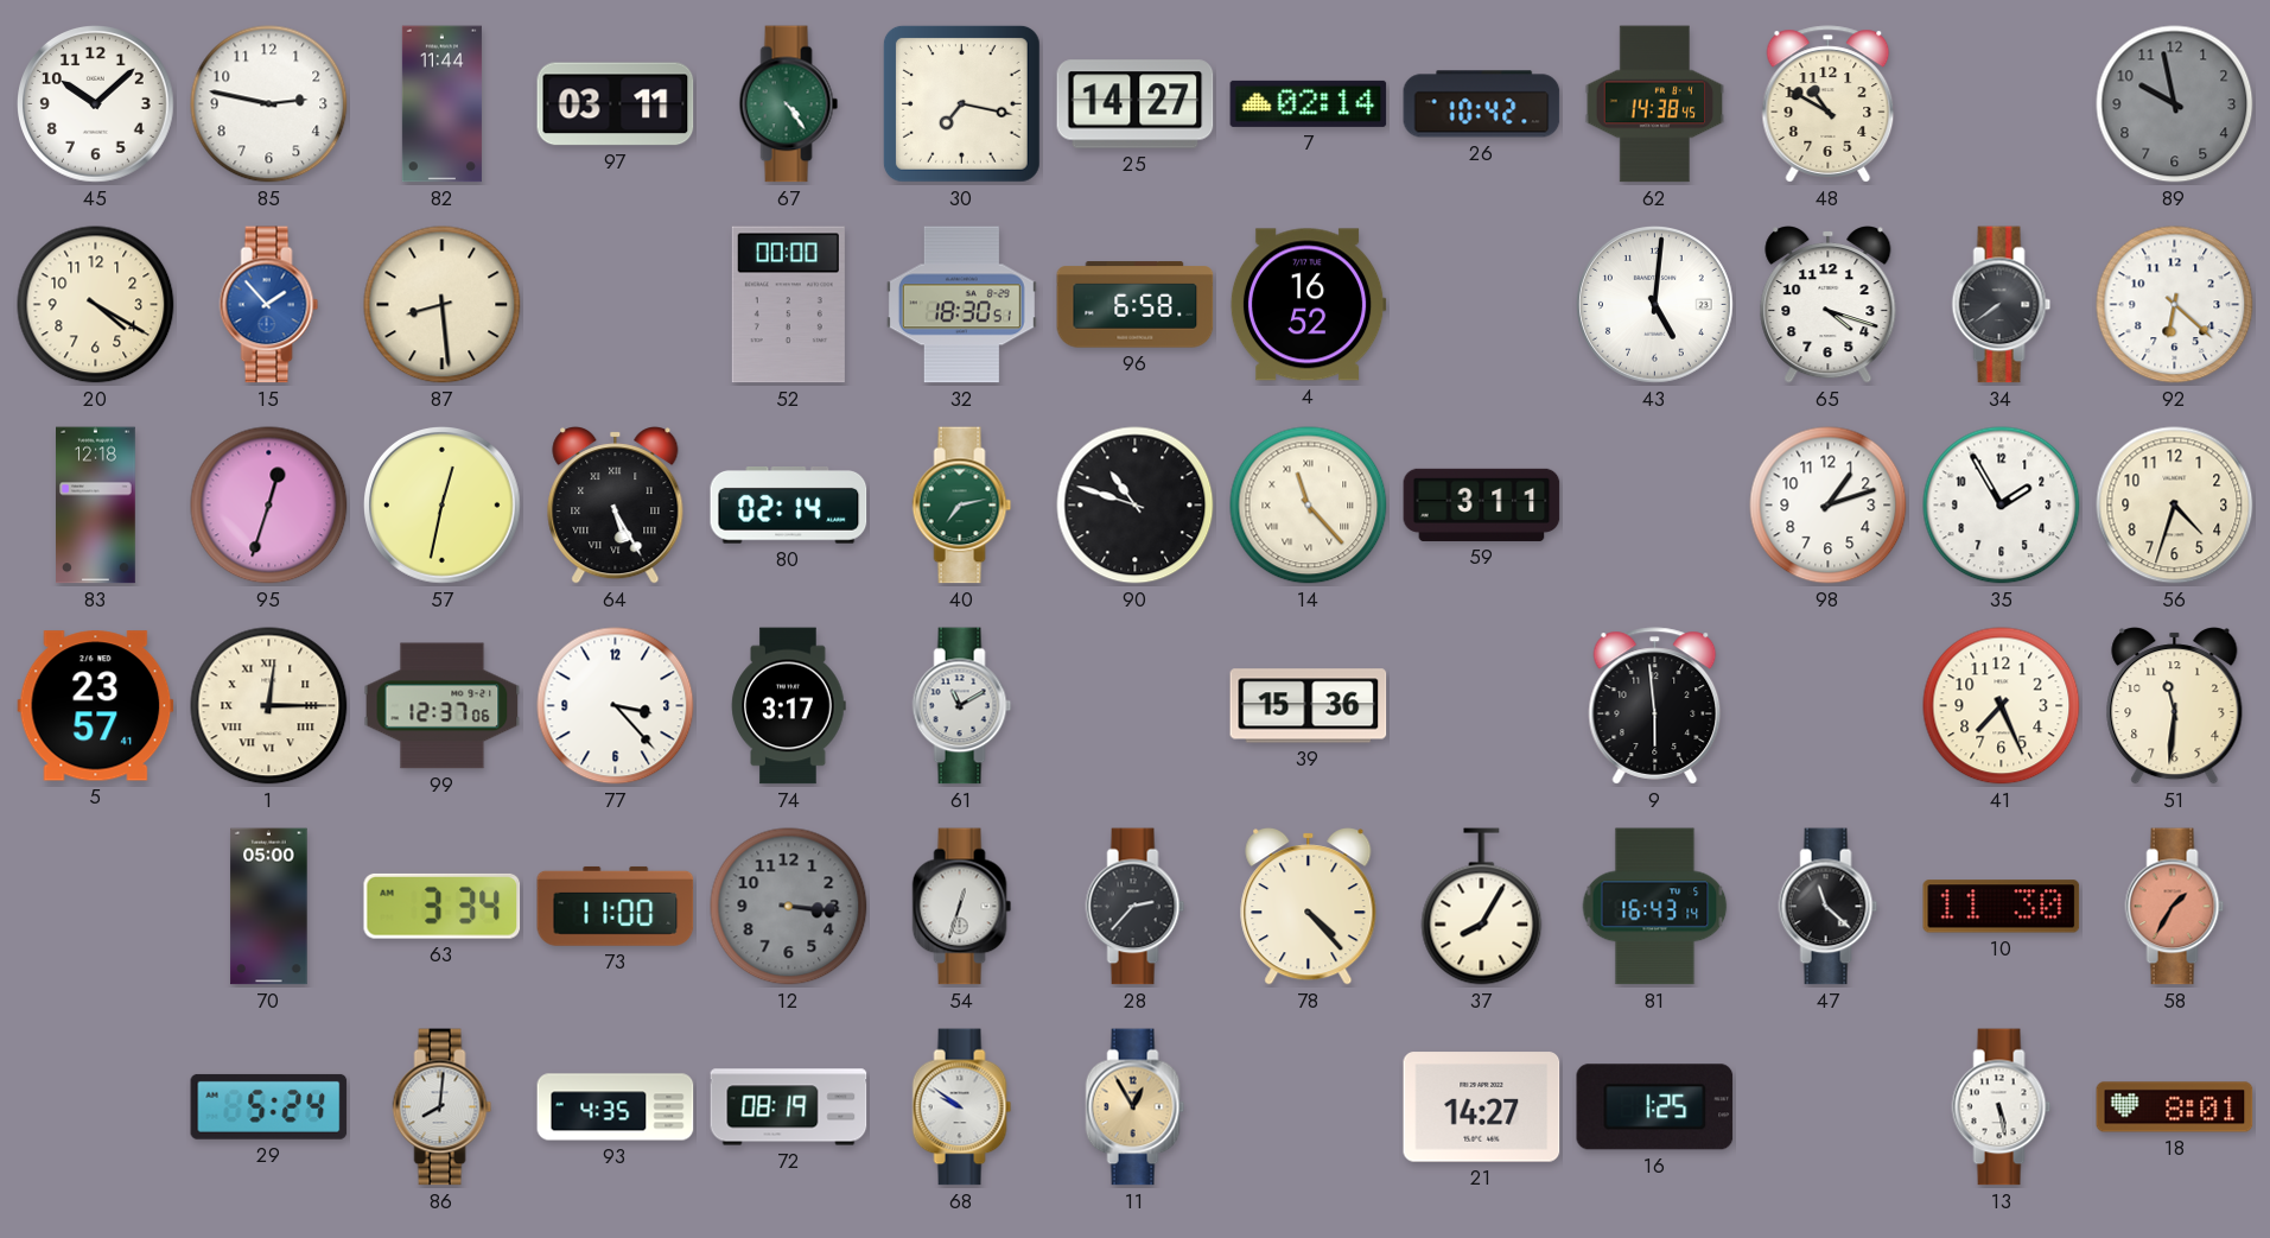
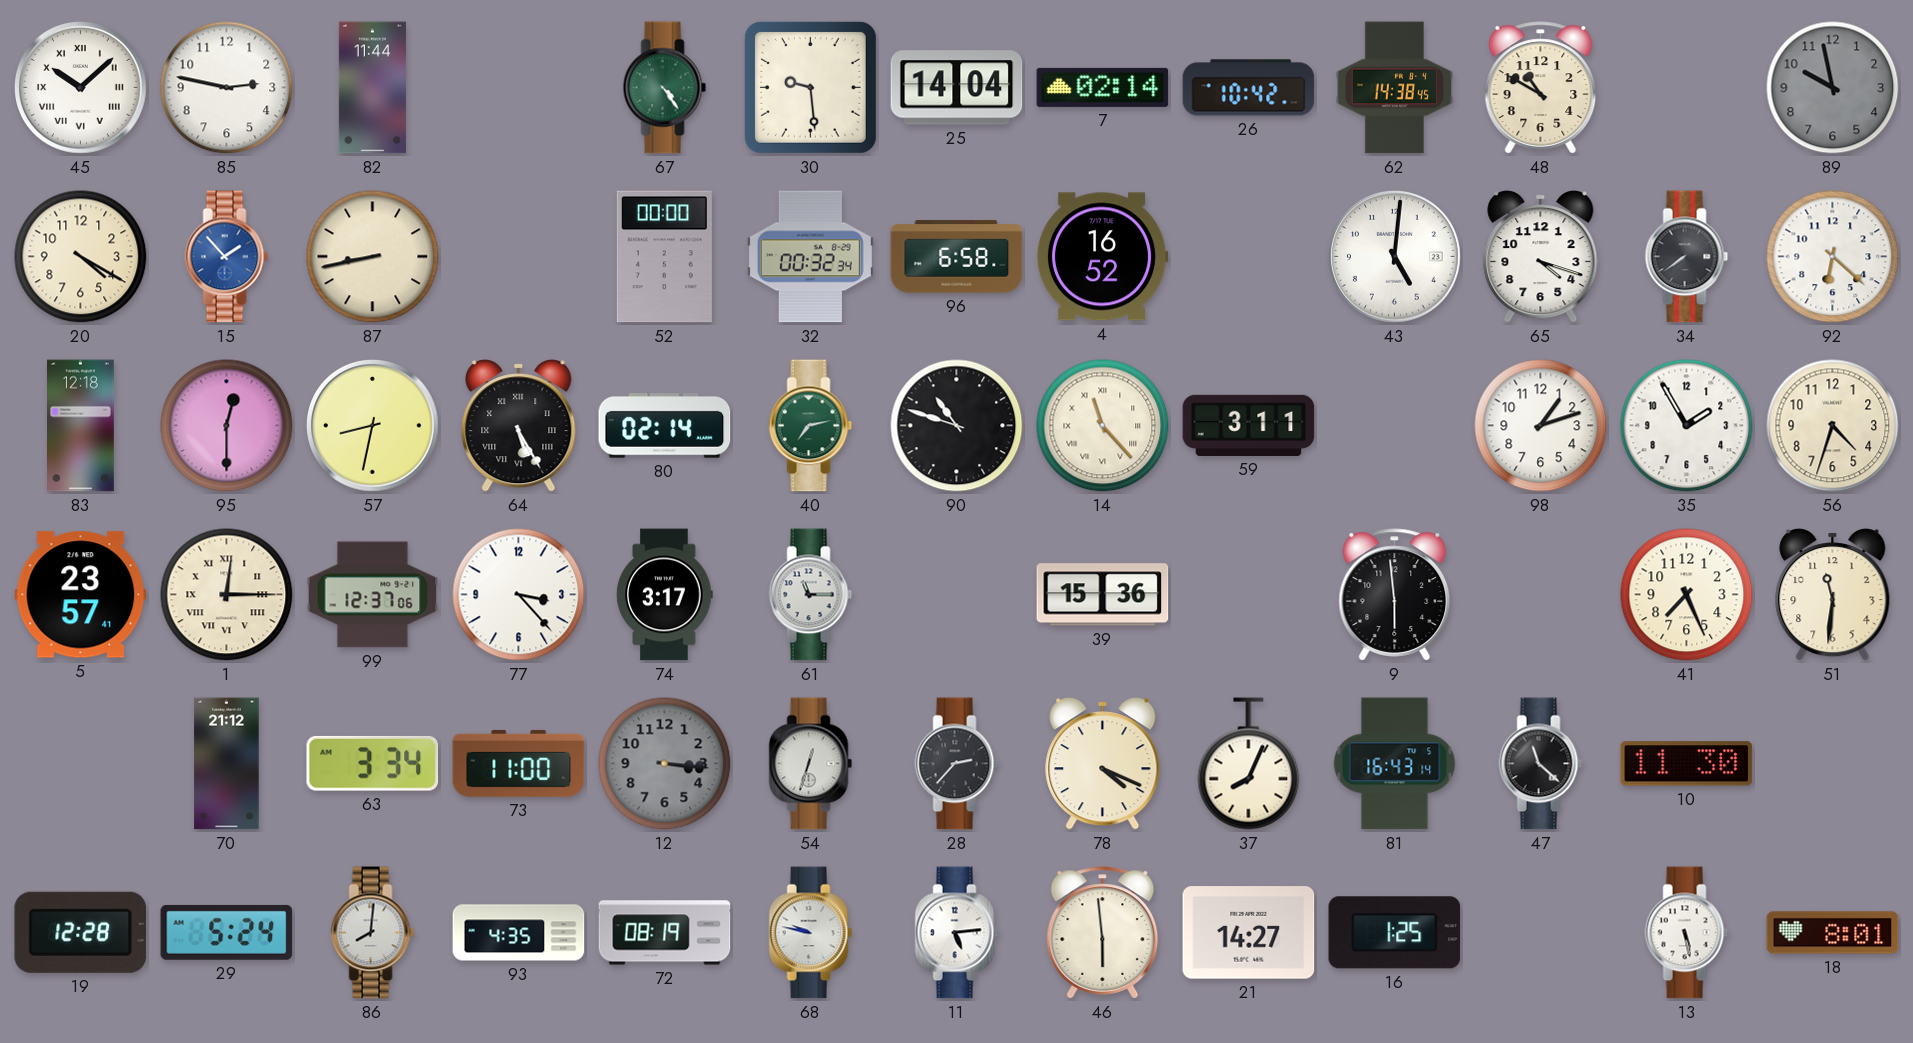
45 numerals: Arabic -> Roman
97: 03:11 -> none
30: 7:17 -> 9:29
25: 14:27 -> 14:04
87: 8:29 -> 8:43
32: 18:30 -> 00:32
95: 12:33 -> 12:30
57: 12:32 -> 8:32
61: 11:10 -> 11:15
70: 05:00 -> 21:12
78: 4:23 -> 4:19
37: 8:05 -> 8:04
58: 1:35 -> none
19: none -> 12:28
68: 9:51 -> 9:47
11: 12:55 -> 5:14
11 dial: champagne -> white
46: none -> 5:59
